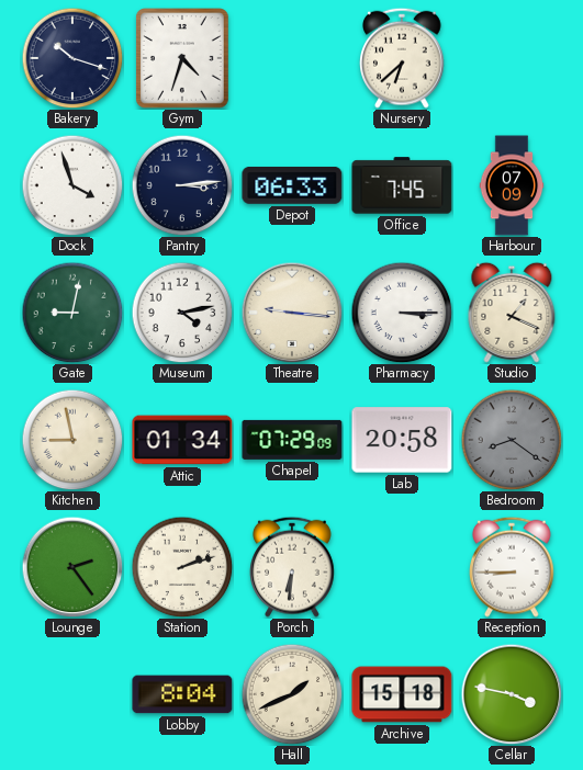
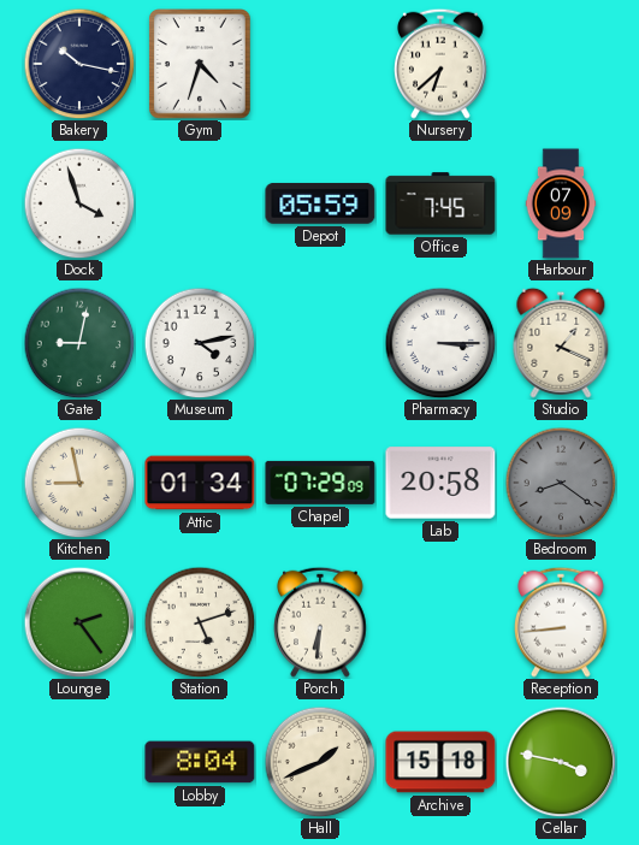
Bakery: 10:18 -> 10:17
Pantry: 3:14 -> none
Depot: 06:33 -> 05:59
Theatre: 9:16 -> none
Station: 2:12 -> 5:12
Reception: 8:45 -> 8:44
